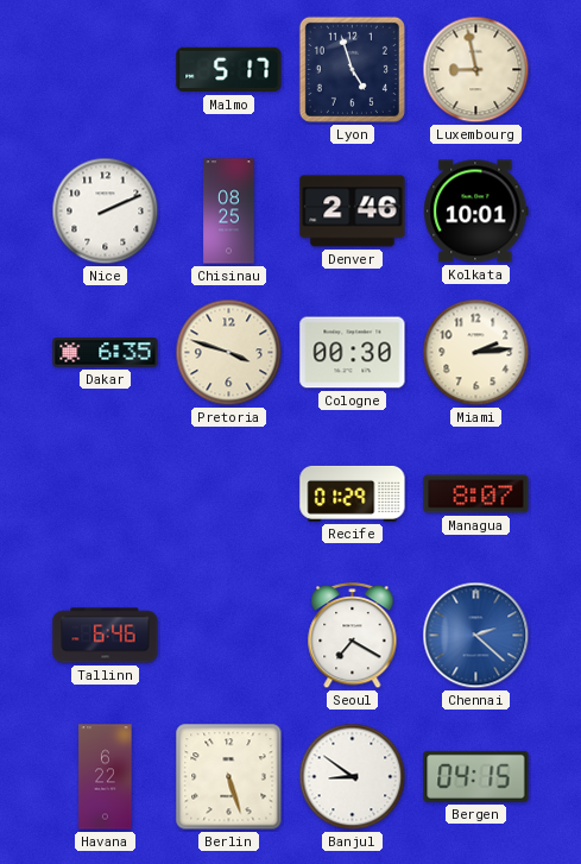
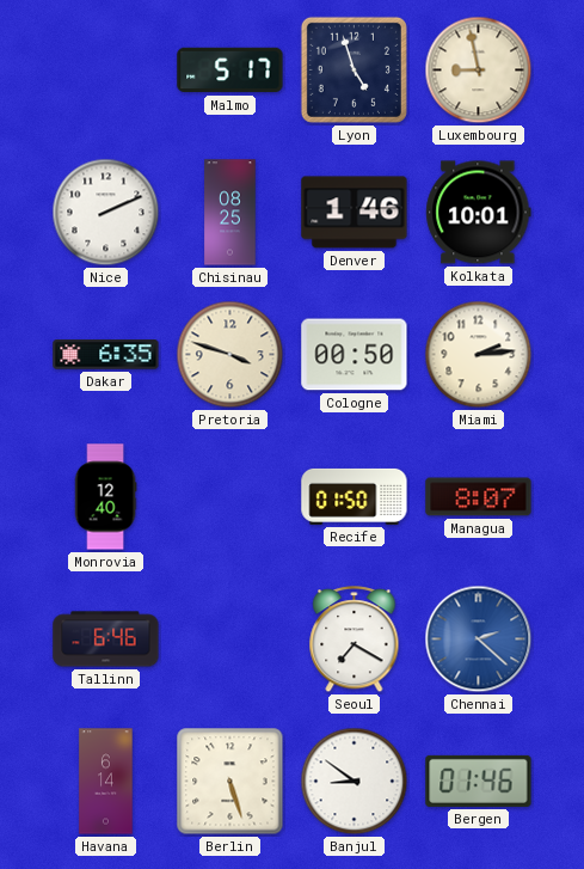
Denver: 2:46 -> 1:46
Cologne: 00:30 -> 00:50
Monrovia: none -> 12:40
Recife: 01:29 -> 01:50
Havana: 6:22 -> 6:14
Bergen: 04:15 -> 01:46
